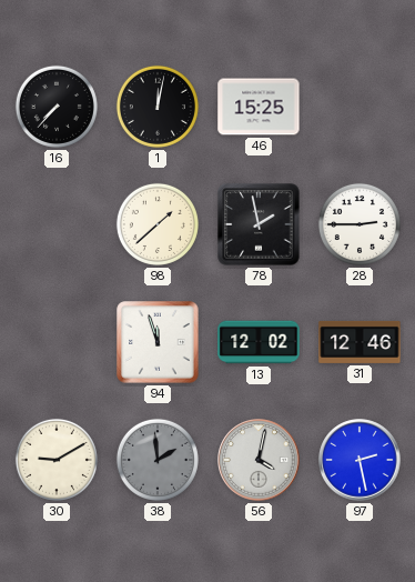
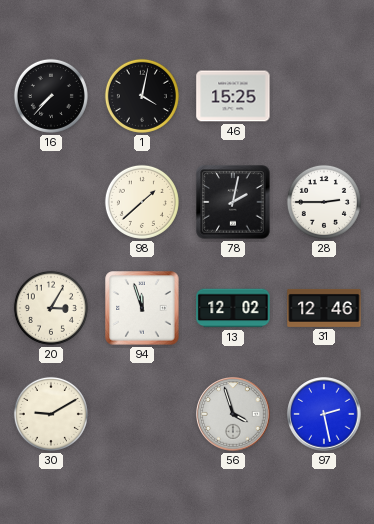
1: 12:02 -> 4:02
78: 1:58 -> 2:02
20: none -> 3:05
38: 1:59 -> none
56: 4:02 -> 3:57
